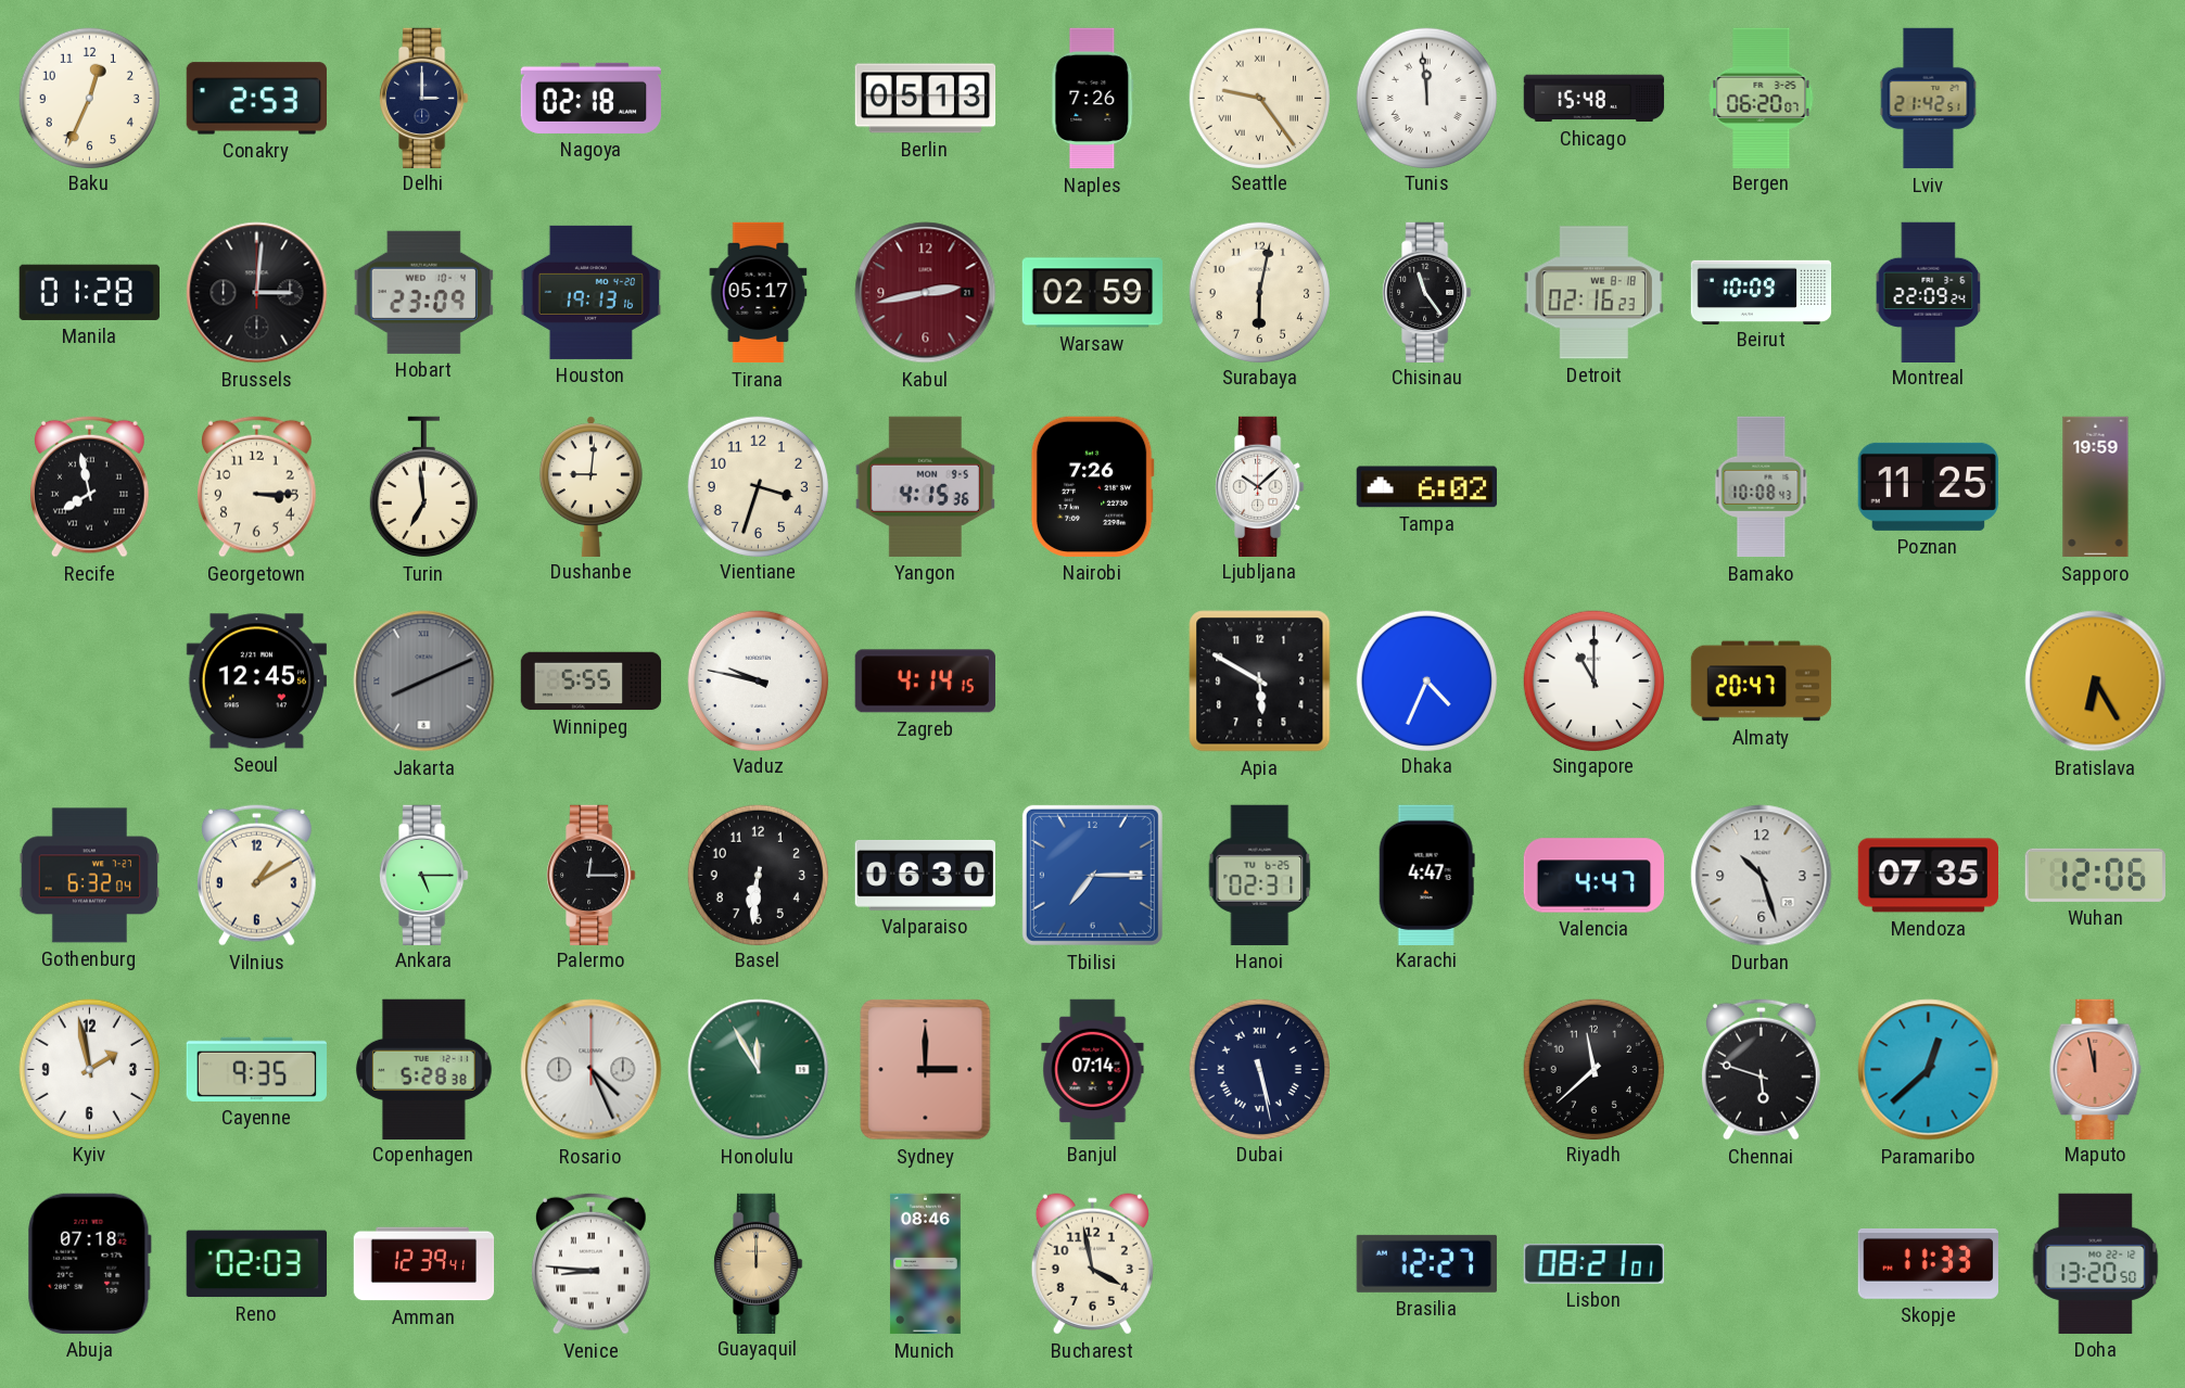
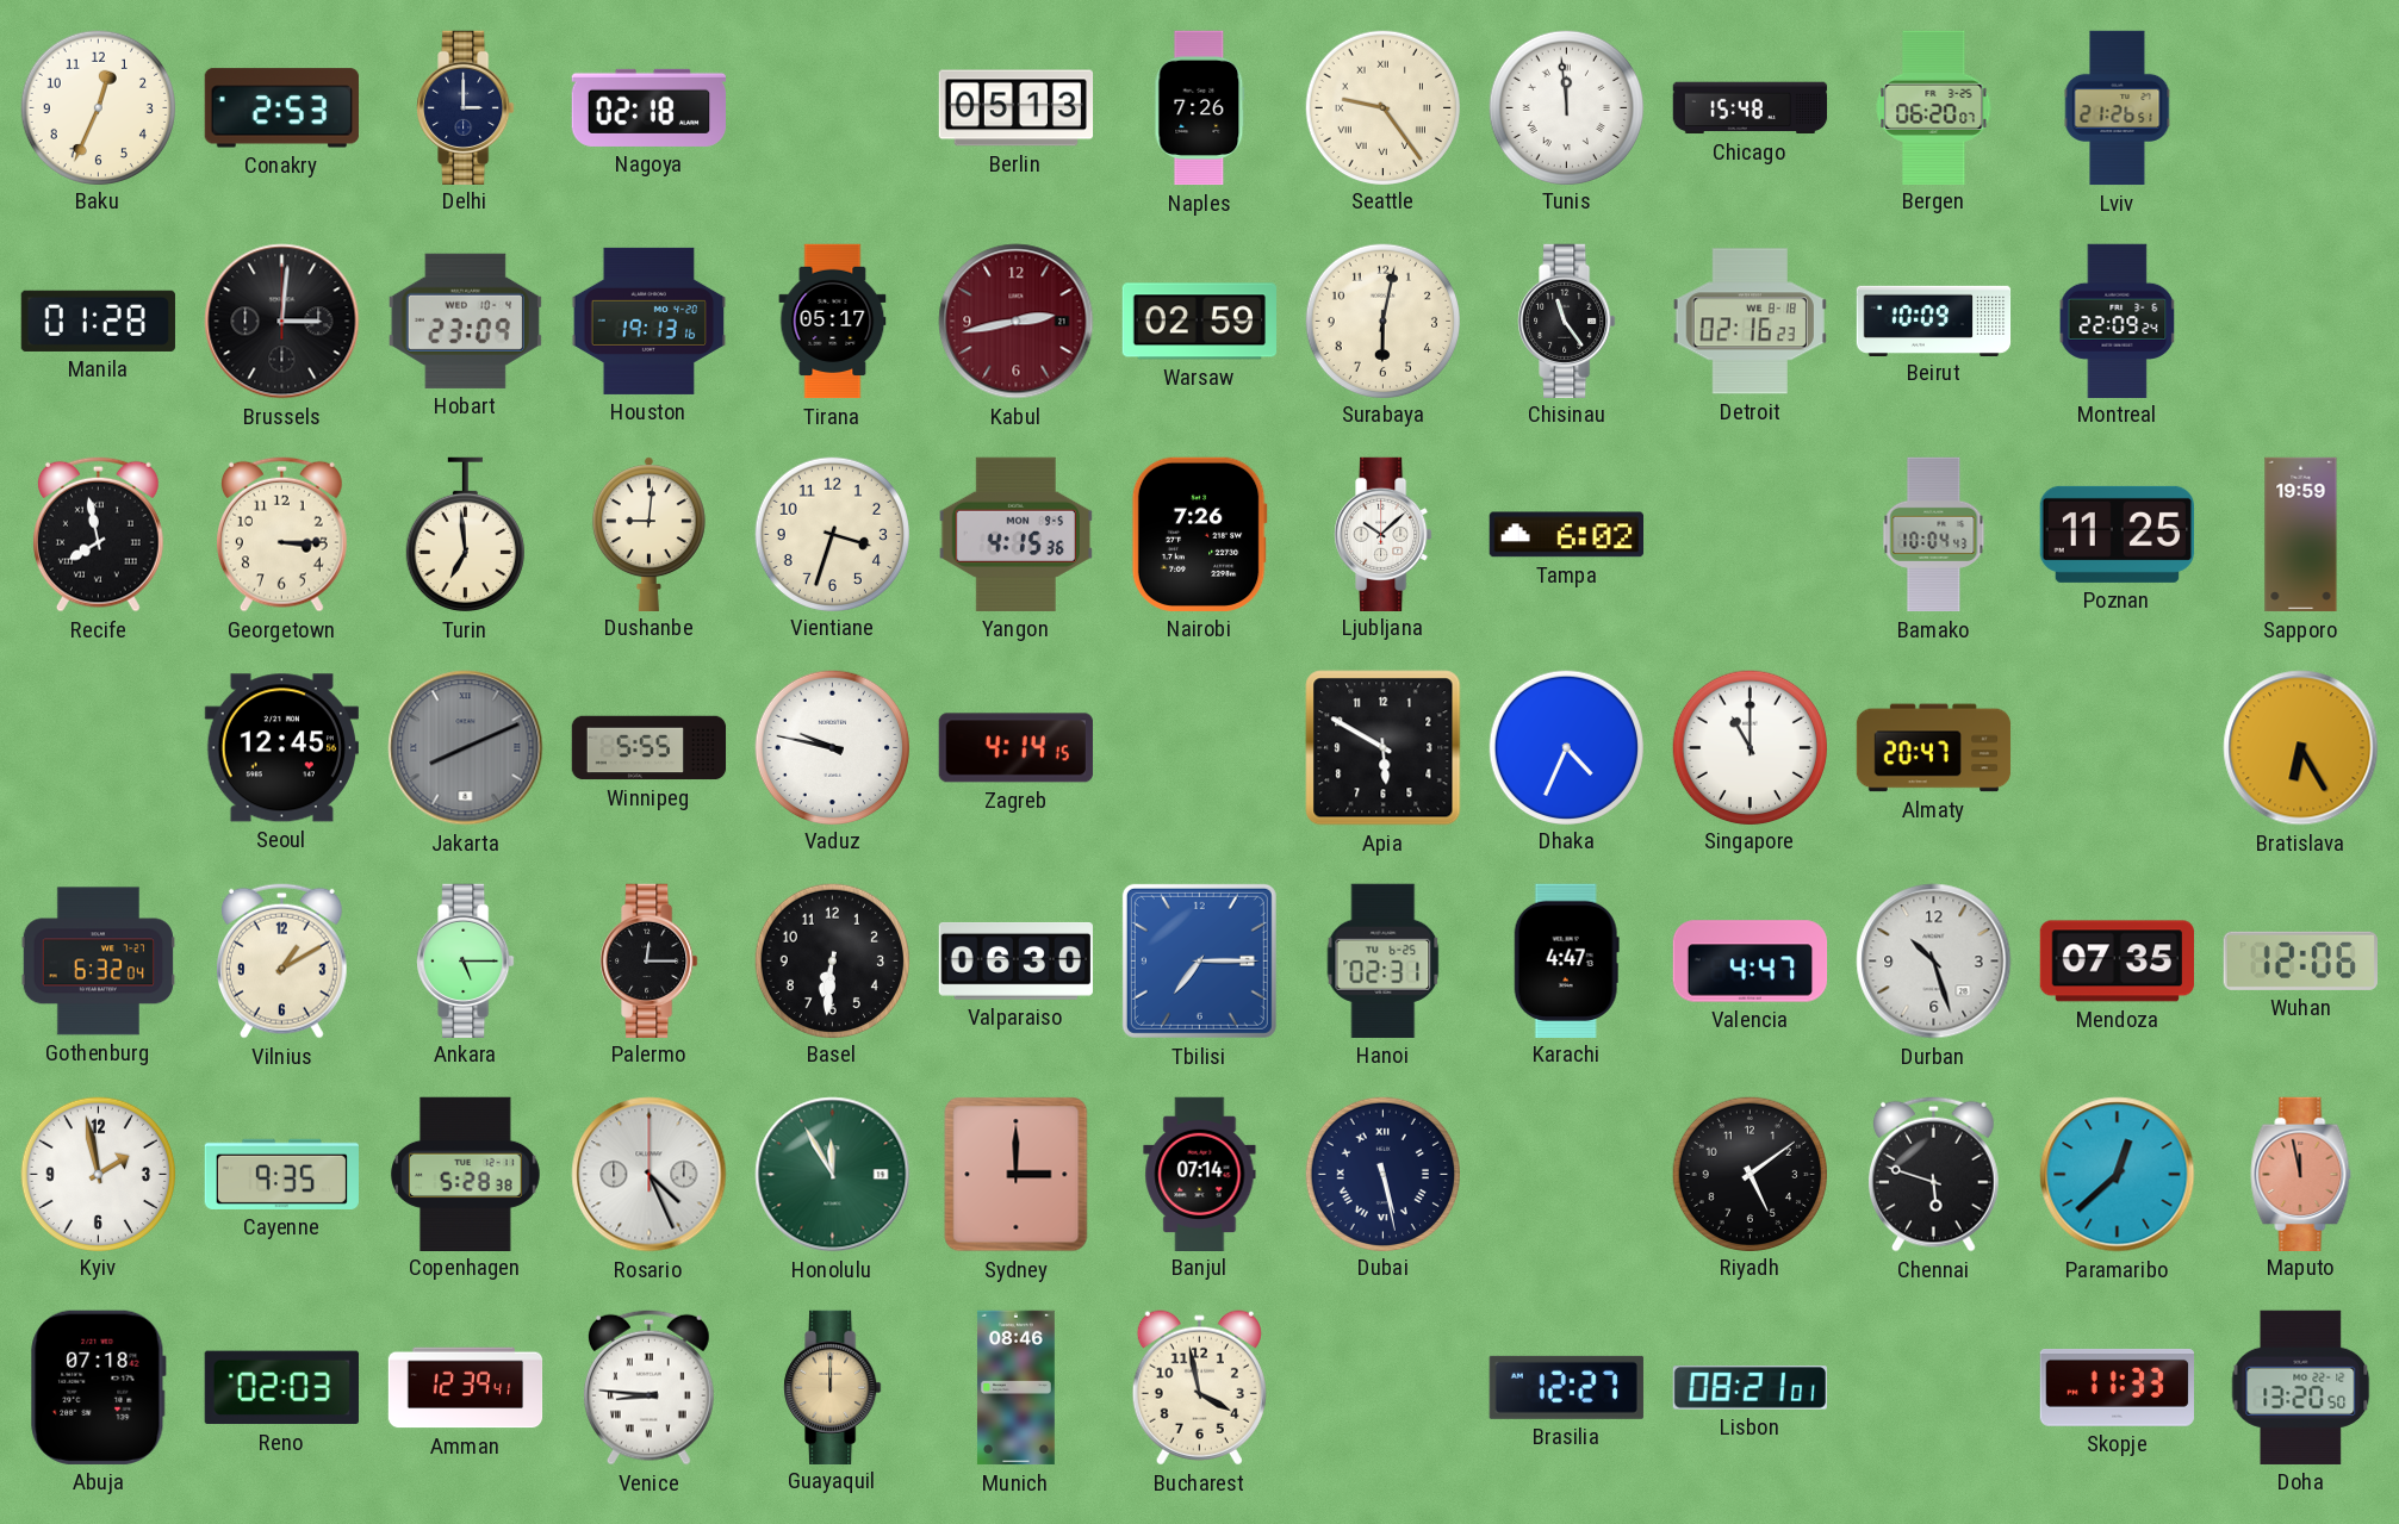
Lviv: 21:42 -> 21:26
Bamako: 10:08 -> 10:04
Riyadh: 11:38 -> 5:09
